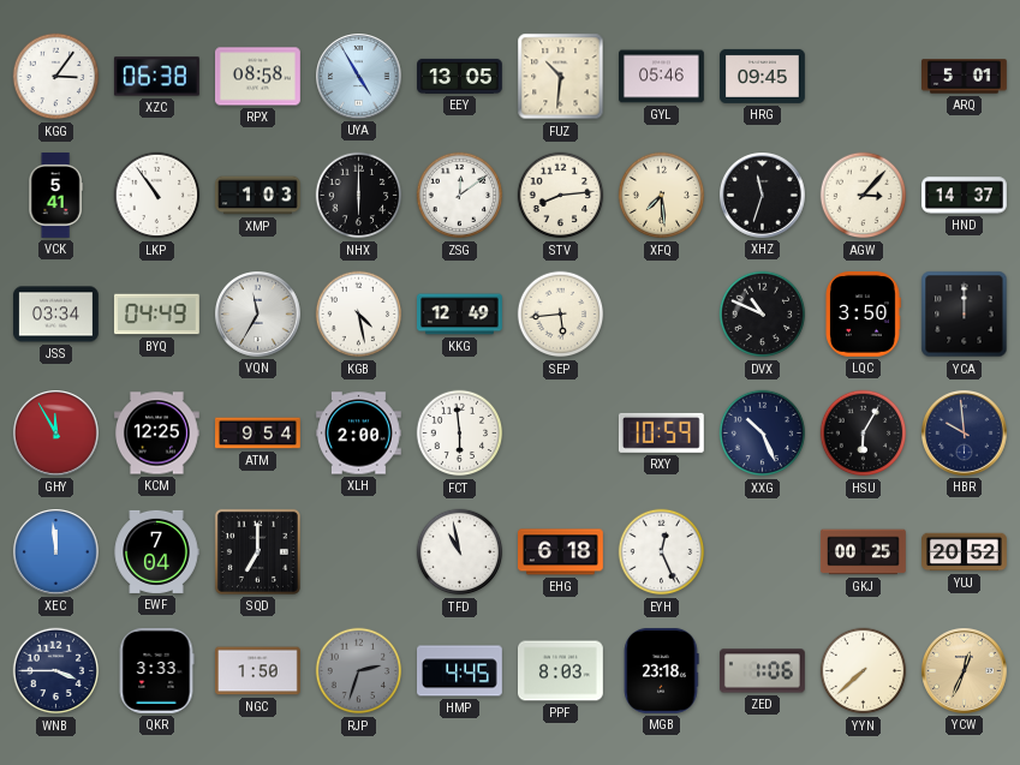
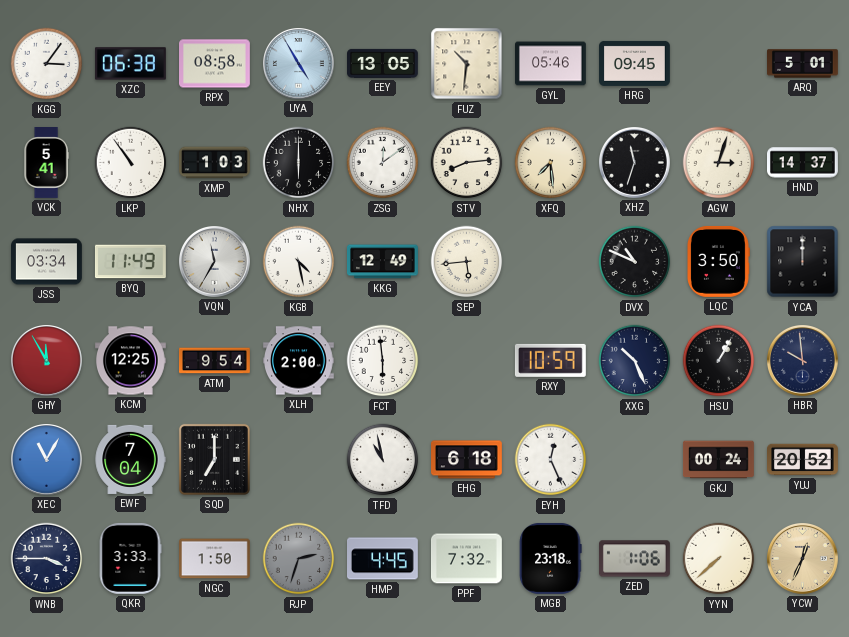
AGW: 3:07 -> 3:03
BYQ: 04:49 -> 11:49
HSU: 6:05 -> 1:05
XEC: 11:59 -> 11:05
GKJ: 00:25 -> 00:24
PPF: 8:03 -> 7:32
